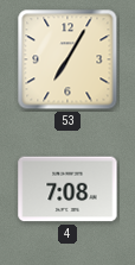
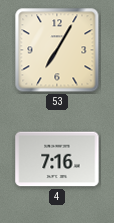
4: 7:08 -> 7:16
